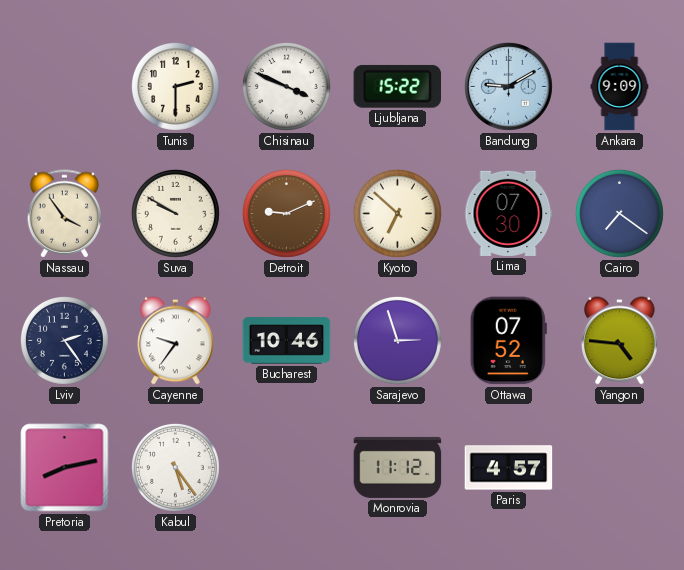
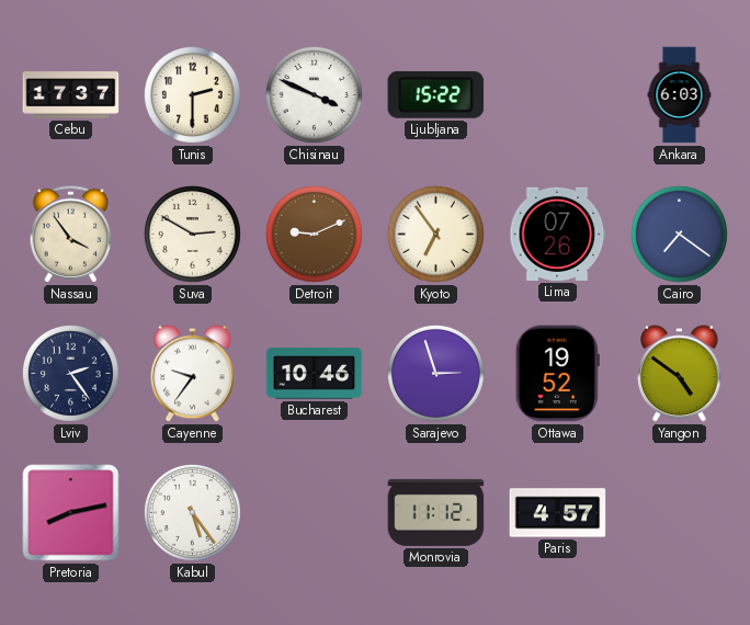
Cebu: none -> 17:37
Bandung: 9:10 -> none
Ankara: 9:09 -> 6:03
Suva: 9:50 -> 2:50
Kyoto: 6:52 -> 6:54
Lima: 07:30 -> 07:26
Ottawa: 07:52 -> 19:52
Yangon: 4:46 -> 4:51
